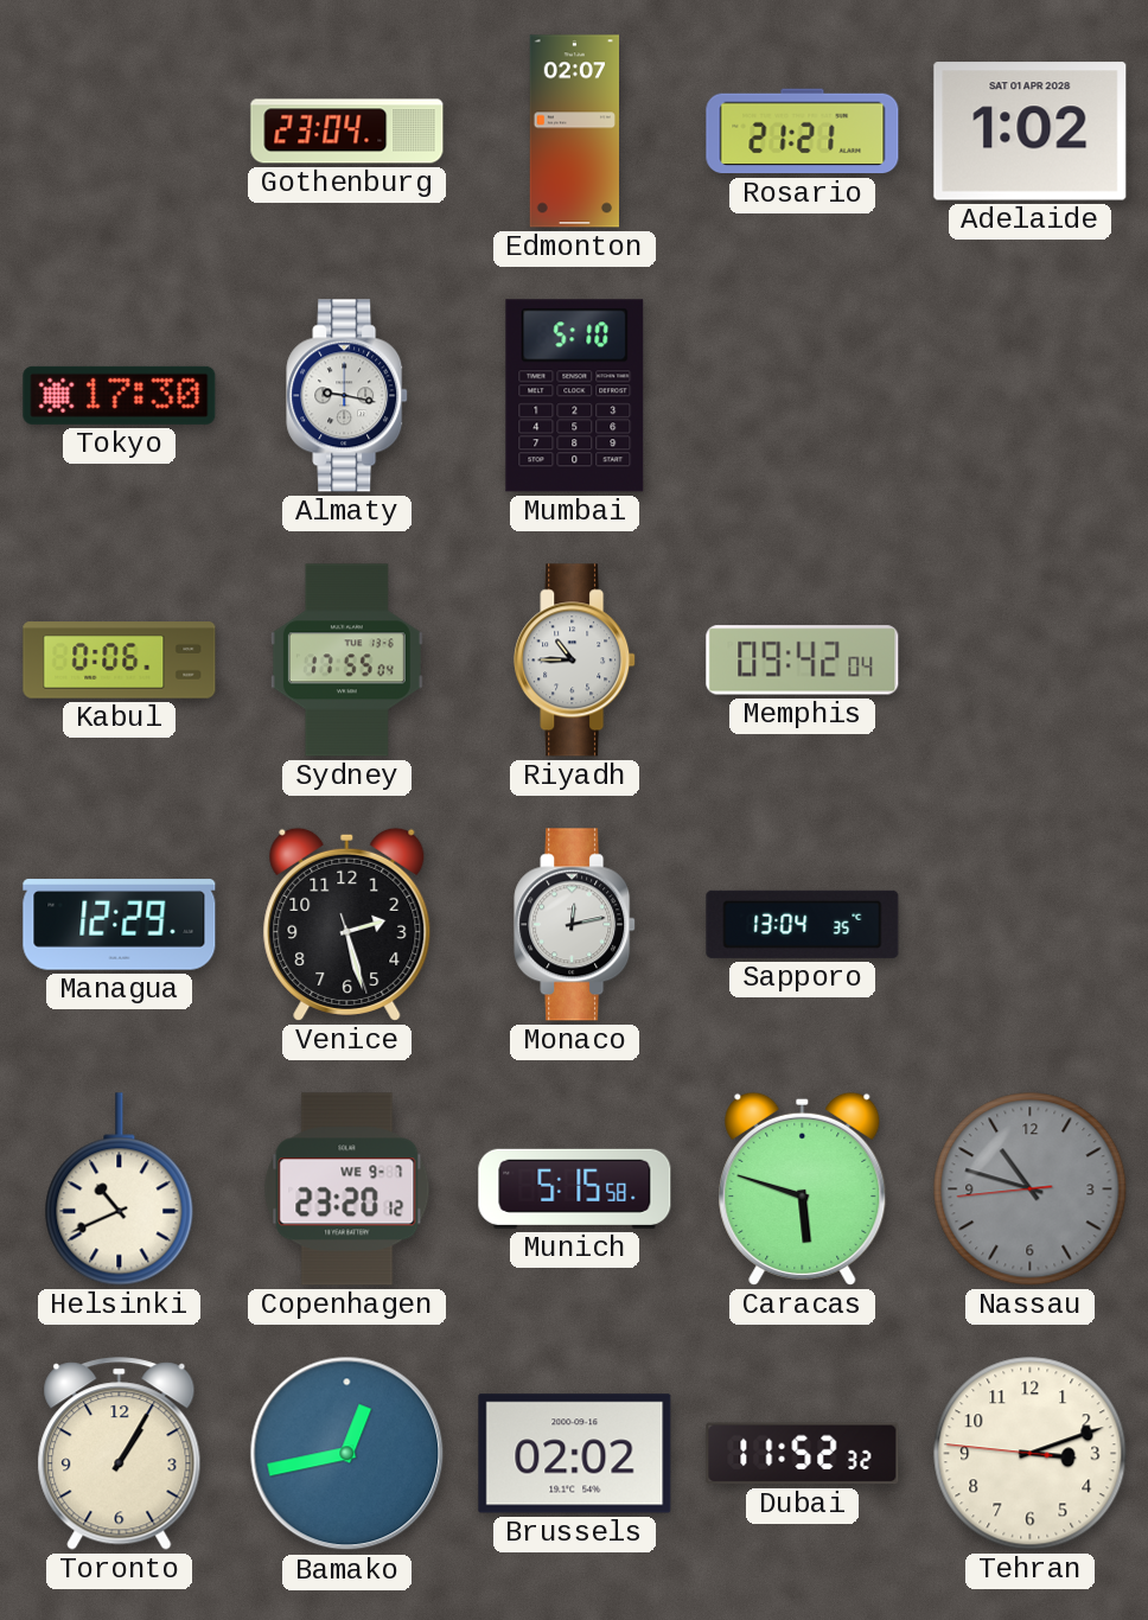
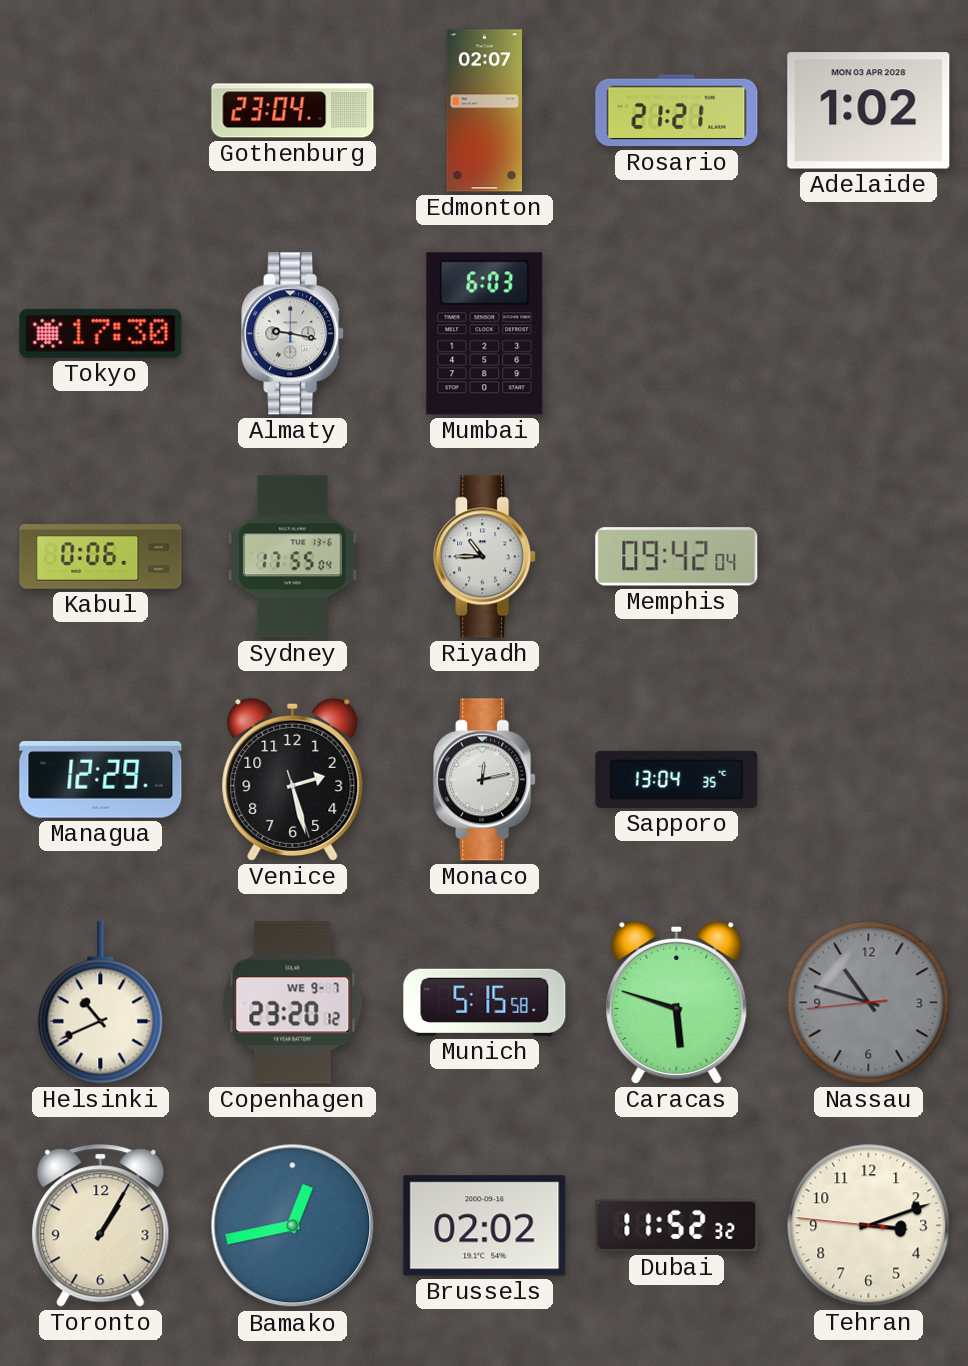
Adelaide date: SAT 01 APR 2028 -> MON 03 APR 2028
Mumbai: 5:10 -> 6:03
